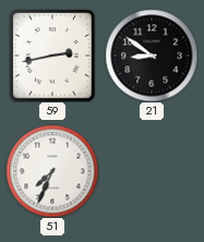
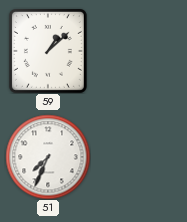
59: 2:43 -> 1:08
21: 8:51 -> none
